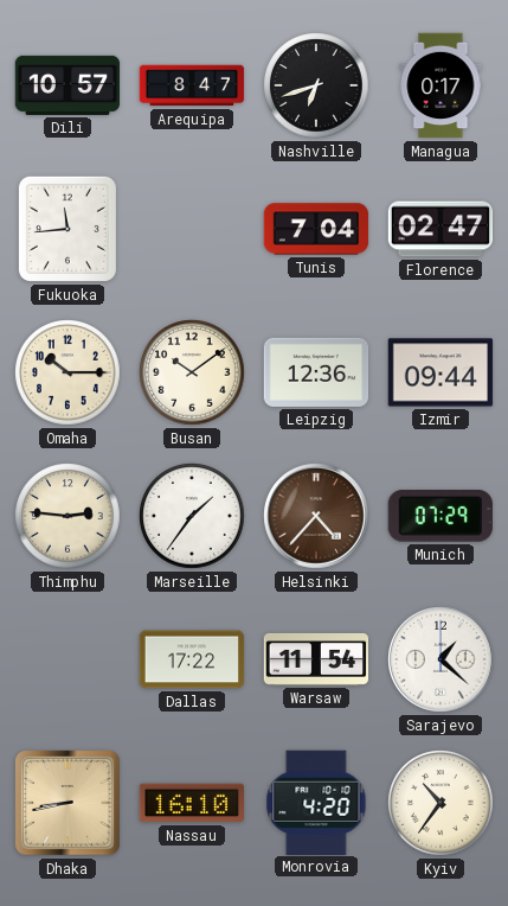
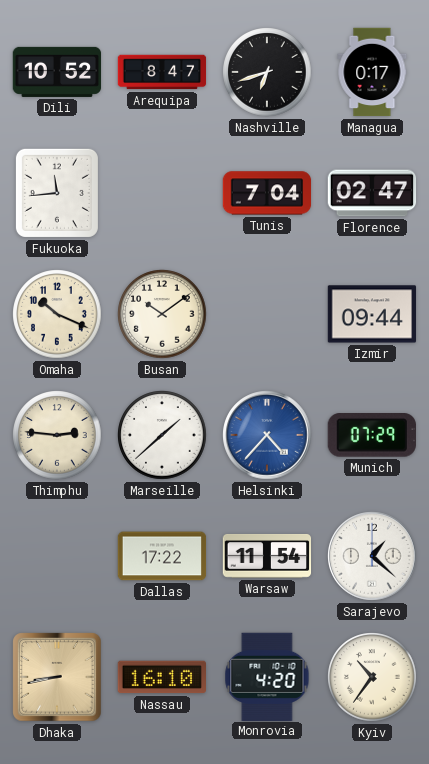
Dili: 10:57 -> 10:52
Omaha: 10:15 -> 10:19
Leipzig: 12:36 -> none
Marseille: 1:36 -> 1:38
Helsinki dial: brown -> blue
